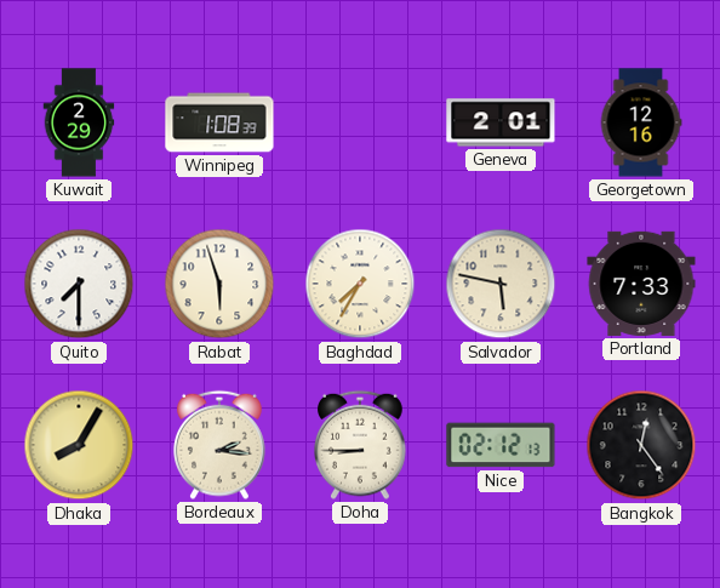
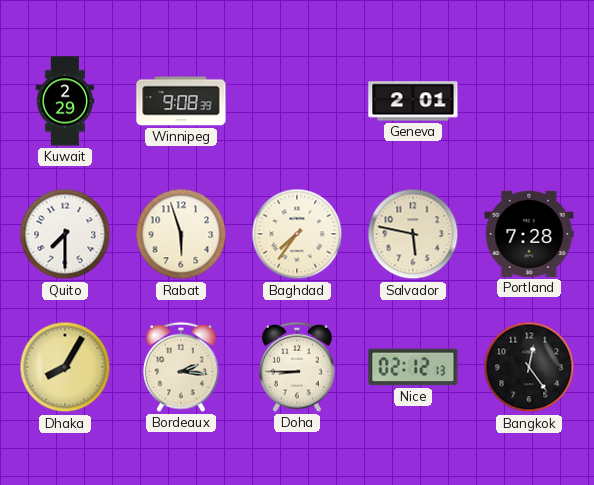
Winnipeg: 1:08 -> 9:08
Georgetown: 12:16 -> none
Baghdad: 7:35 -> 7:36
Portland: 7:33 -> 7:28
